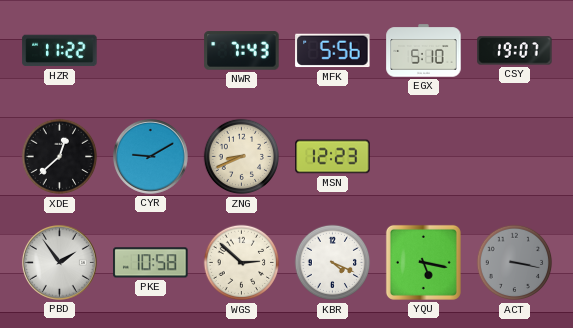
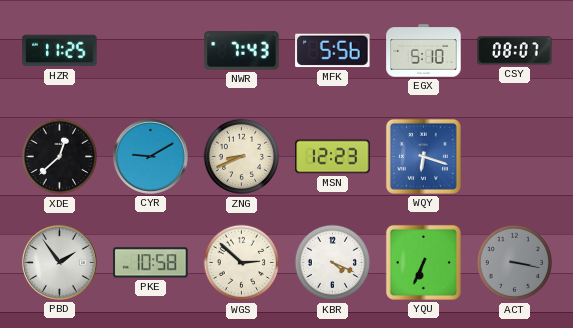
HZR: 11:22 -> 11:25
CSY: 19:07 -> 08:07
WQY: none -> 6:18
YQU: 5:17 -> 6:34
